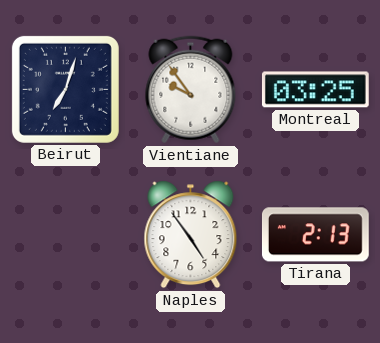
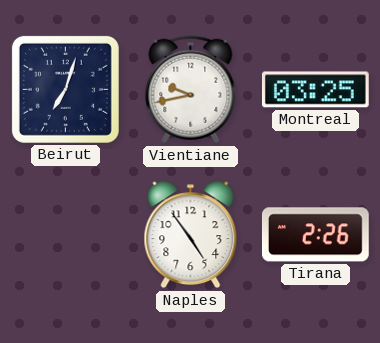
Vientiane: 9:54 -> 9:43
Tirana: 2:13 -> 2:26
